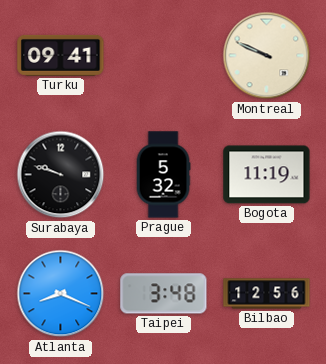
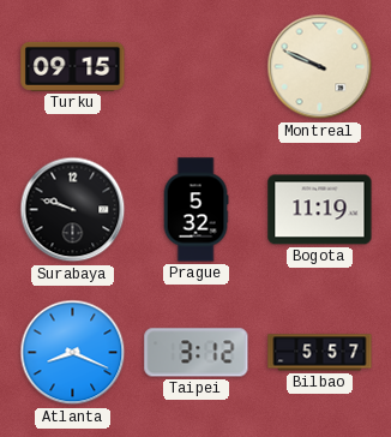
Turku: 09:41 -> 09:15
Taipei: 3:48 -> 3:12
Bilbao: 12:56 -> 5:57
